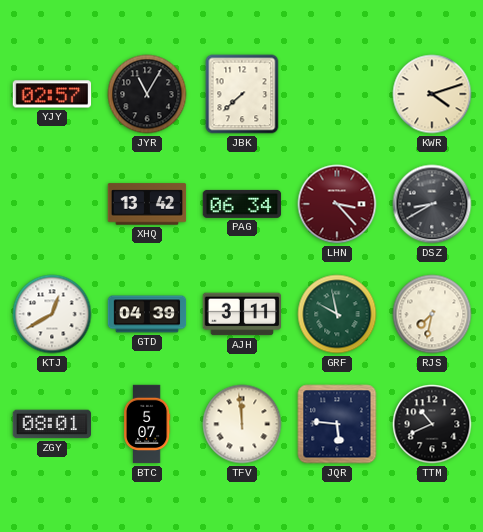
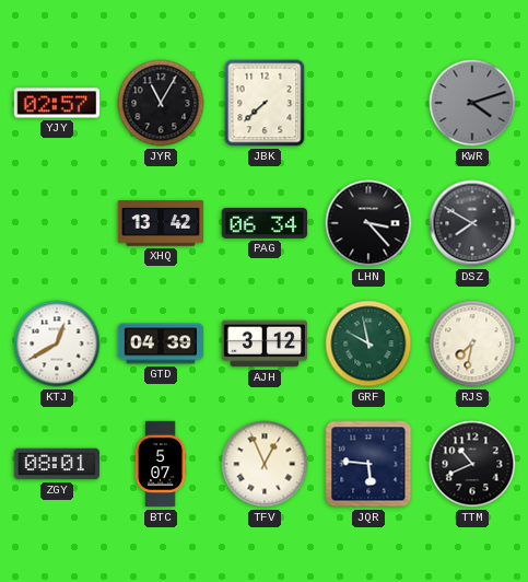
KWR dial: cream -> grey
LHN dial: burgundy -> black
DSZ: 8:40 -> 7:50
AJH: 3:11 -> 3:12
TFV: 11:59 -> 12:56
